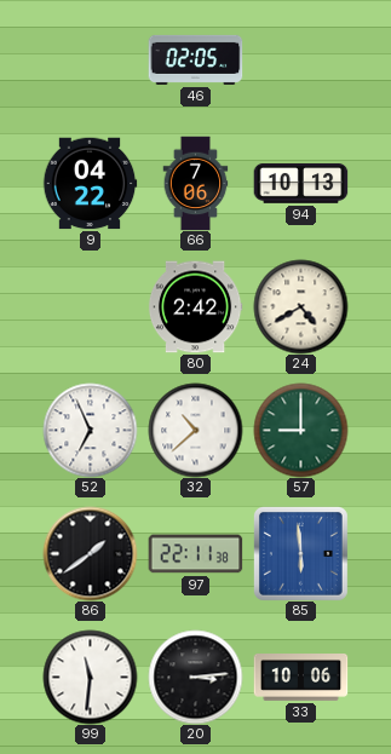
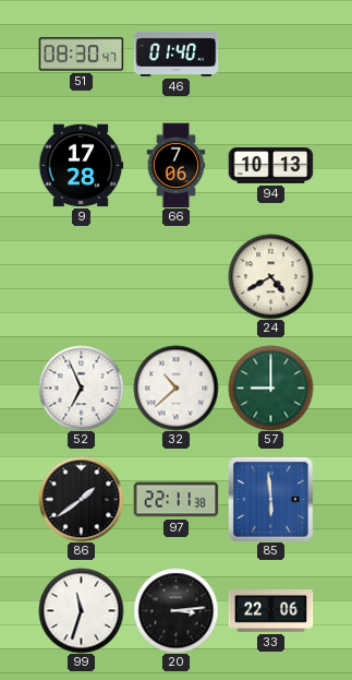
51: none -> 08:30
46: 02:05 -> 01:40
9: 04:22 -> 17:28
80: 2:42 -> none
99: 11:31 -> 11:33
33: 10:06 -> 22:06
